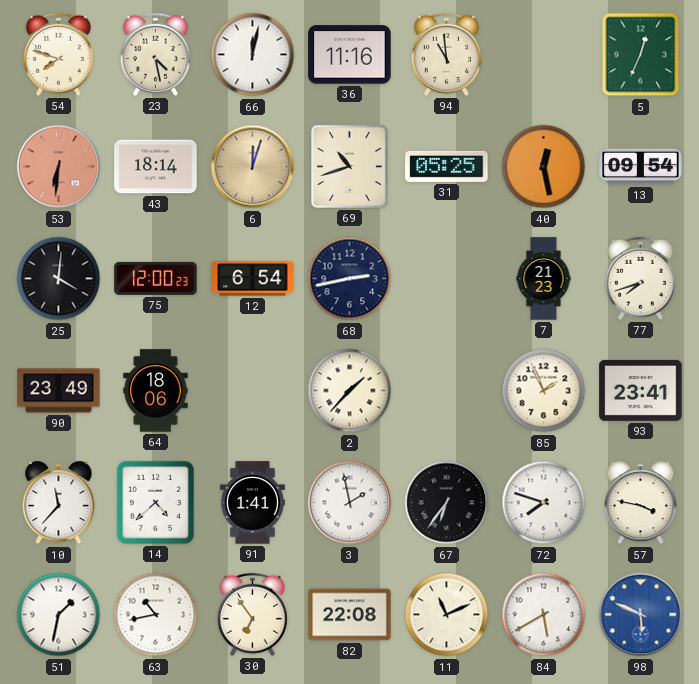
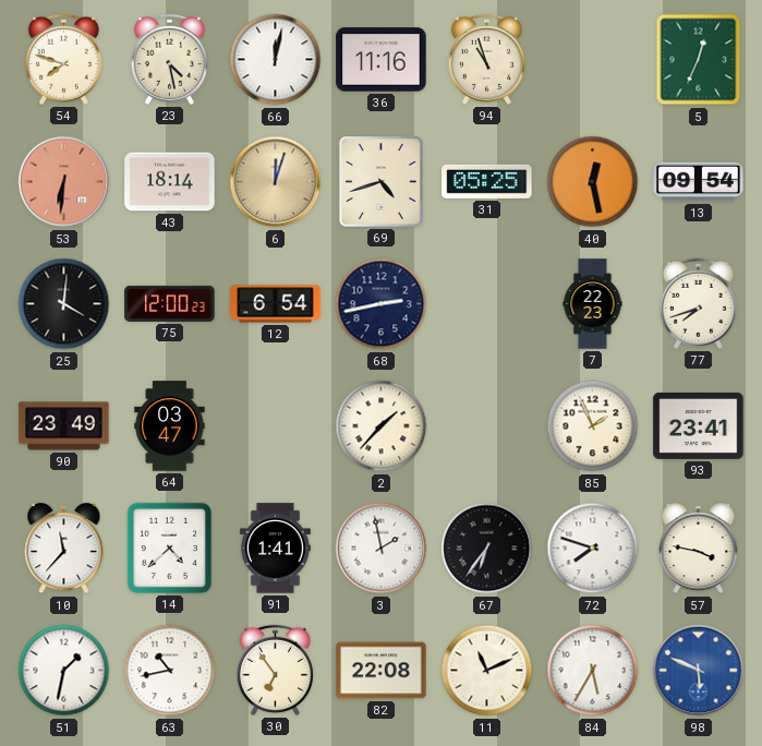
94: 10:59 -> 10:57
69: 10:42 -> 4:42
7: 21:23 -> 22:23
64: 18:06 -> 03:47
84: 5:40 -> 5:35
